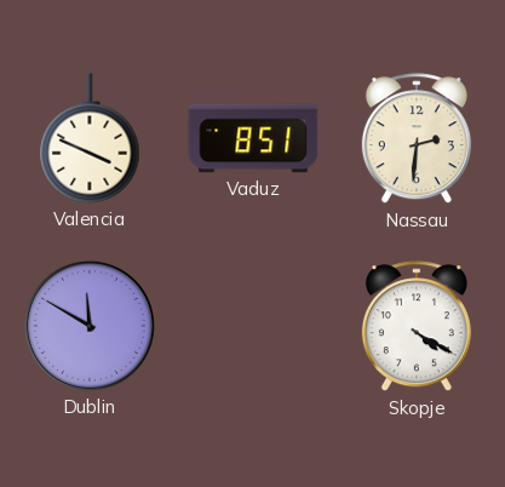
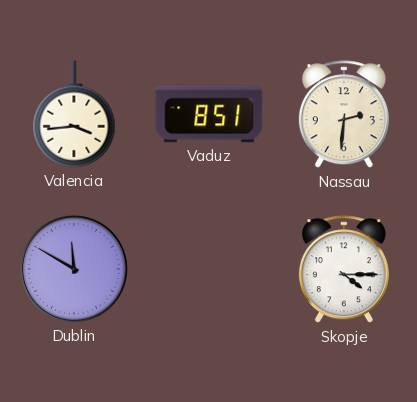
Valencia: 3:49 -> 3:44
Skopje: 4:20 -> 4:15
